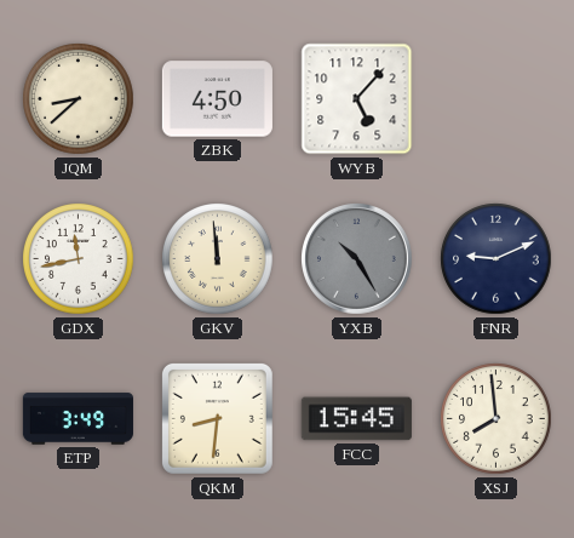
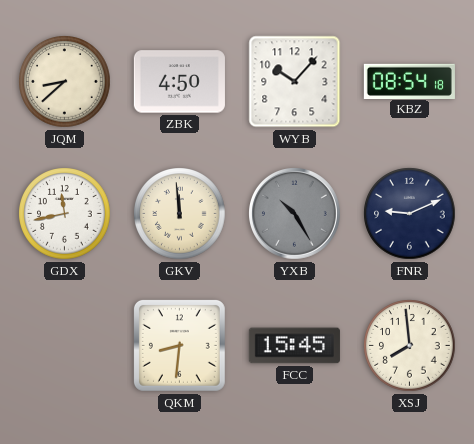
WYB: 5:07 -> 10:07
KBZ: none -> 08:54
ETP: 3:49 -> none
